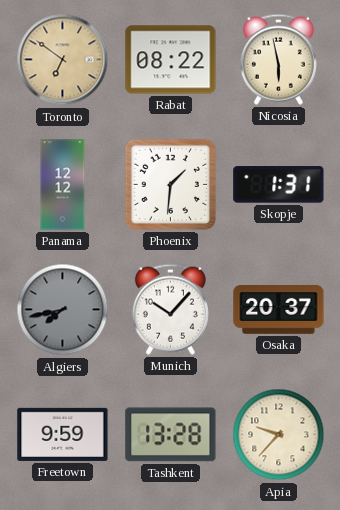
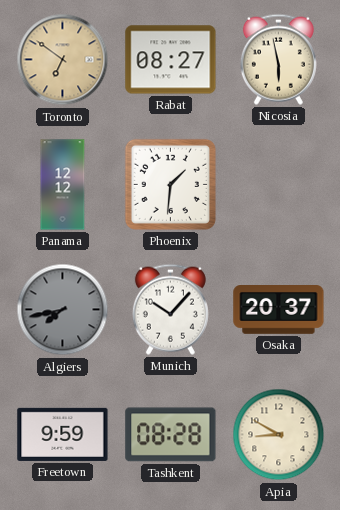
Rabat: 08:22 -> 08:27
Skopje: 1:31 -> none
Tashkent: 13:28 -> 08:28
Apia: 9:37 -> 8:50
